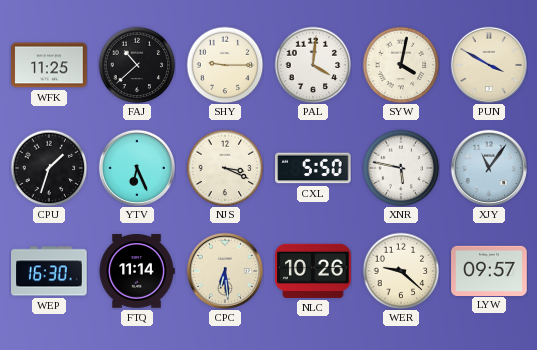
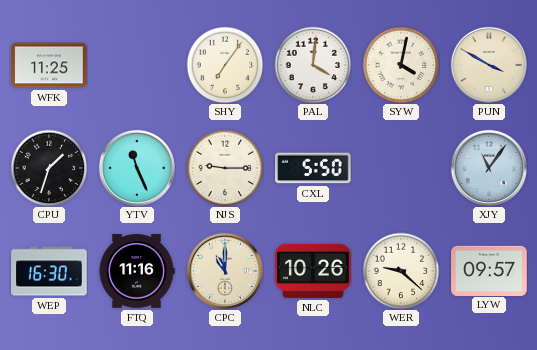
FAJ: 10:38 -> none
SHY: 9:15 -> 7:06
YTV: 6:26 -> 11:26
NJS: 3:19 -> 9:15
XNR: 5:47 -> none
FTQ: 11:14 -> 11:16
CPC: 6:29 -> 11:00
